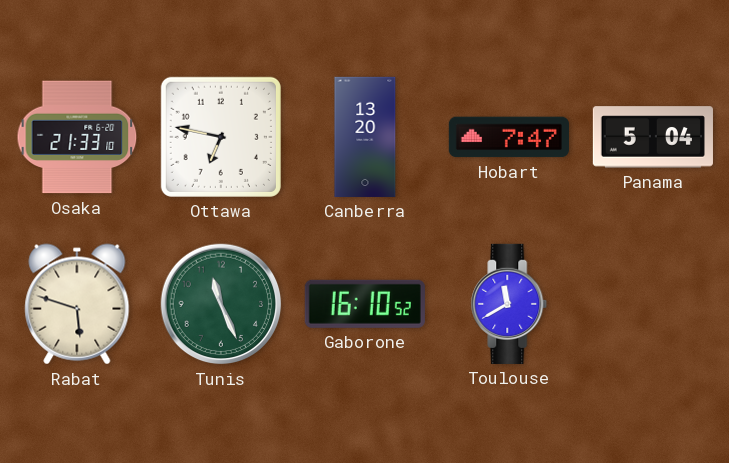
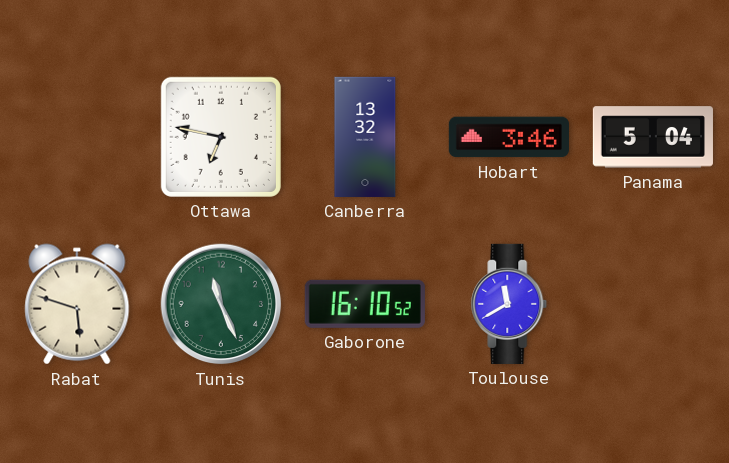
Osaka: 21:33 -> none
Canberra: 13:20 -> 13:32
Hobart: 7:47 -> 3:46
